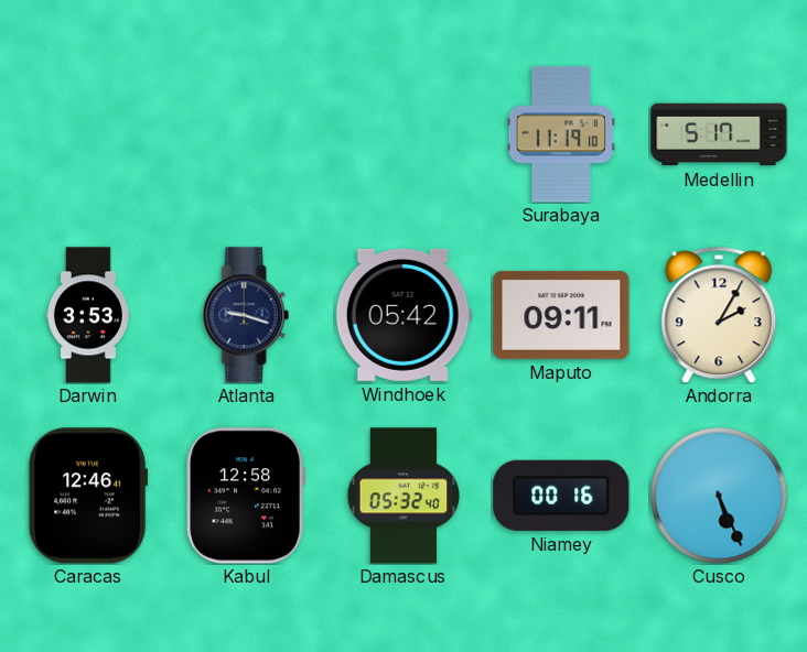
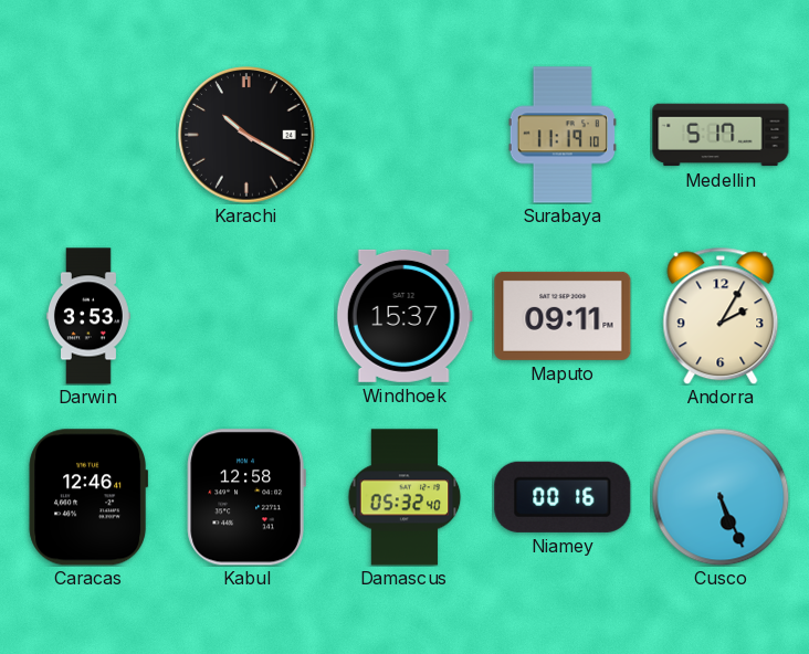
Karachi: none -> 10:20
Atlanta: 9:18 -> none
Windhoek: 05:42 -> 15:37
